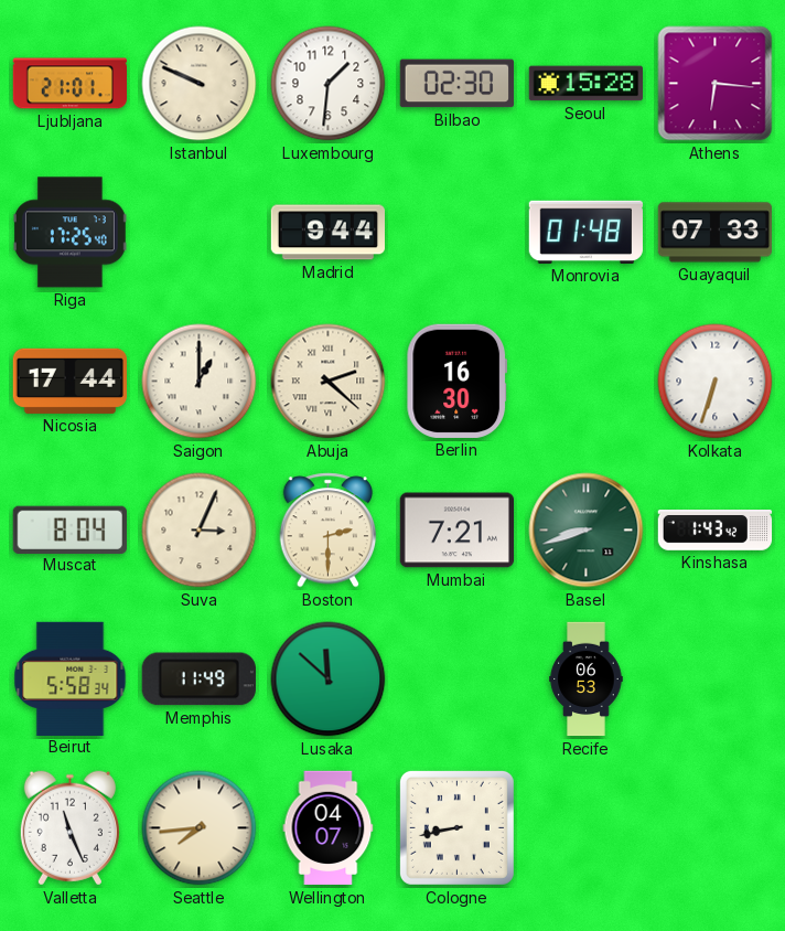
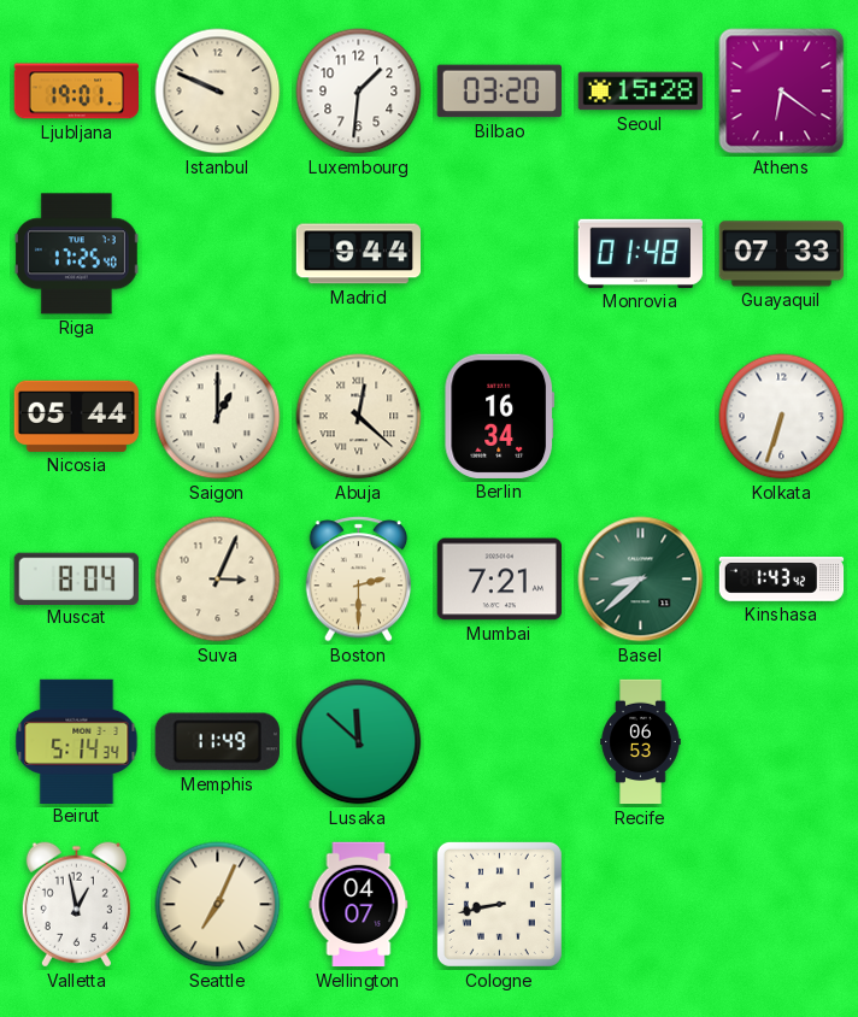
Ljubljana: 21:01 -> 19:01
Bilbao: 02:30 -> 03:20
Athens: 6:16 -> 6:21
Nicosia: 17:44 -> 05:44
Abuja: 2:22 -> 12:22
Berlin: 16:30 -> 16:34
Basel: 8:42 -> 8:38
Beirut: 5:58 -> 5:14
Valletta: 11:26 -> 12:58
Seattle: 7:44 -> 7:04
